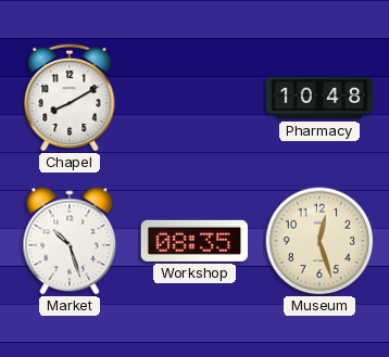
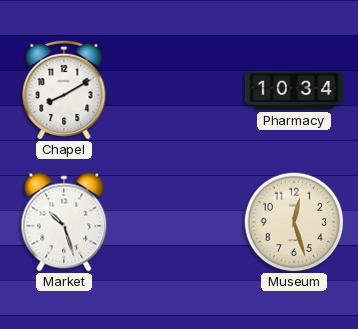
Pharmacy: 10:48 -> 10:34
Workshop: 08:35 -> none
